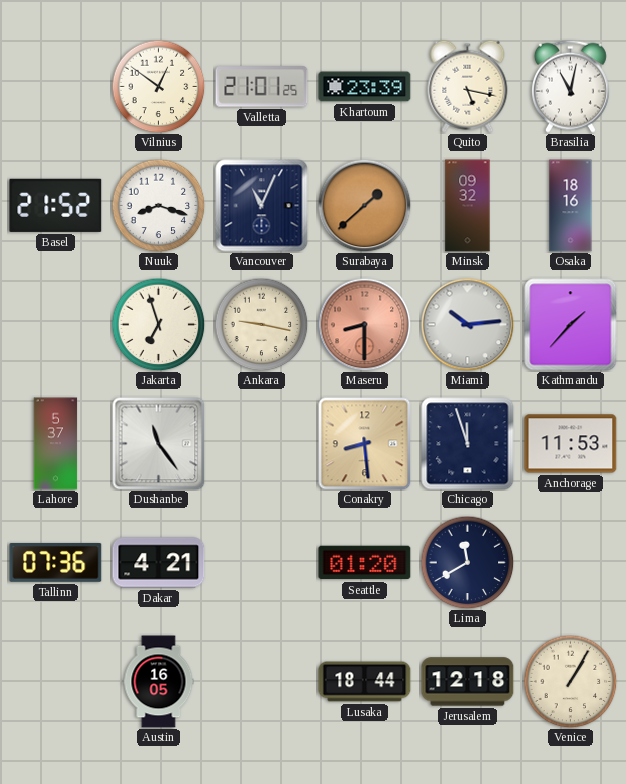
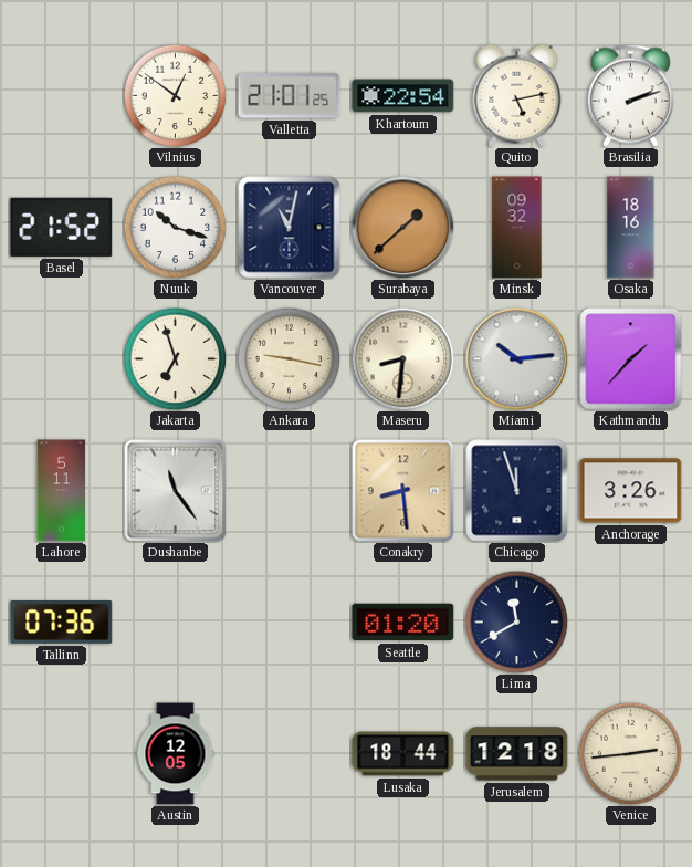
Khartoum: 23:39 -> 22:54
Quito: 5:17 -> 5:13
Brasilia: 11:02 -> 2:12
Nuuk: 8:18 -> 10:18
Vancouver: 11:04 -> 11:02
Maseru: 8:30 -> 8:31
Maseru dial: salmon -> cream
Lahore: 5:37 -> 5:11
Anchorage: 11:53 -> 3:26
Dakar: 4:21 -> none
Austin: 16:05 -> 12:05
Venice: 1:05 -> 2:44
